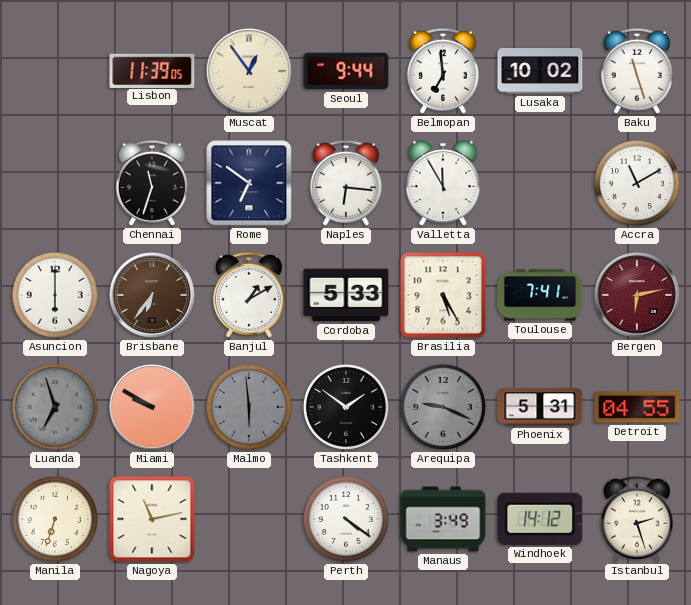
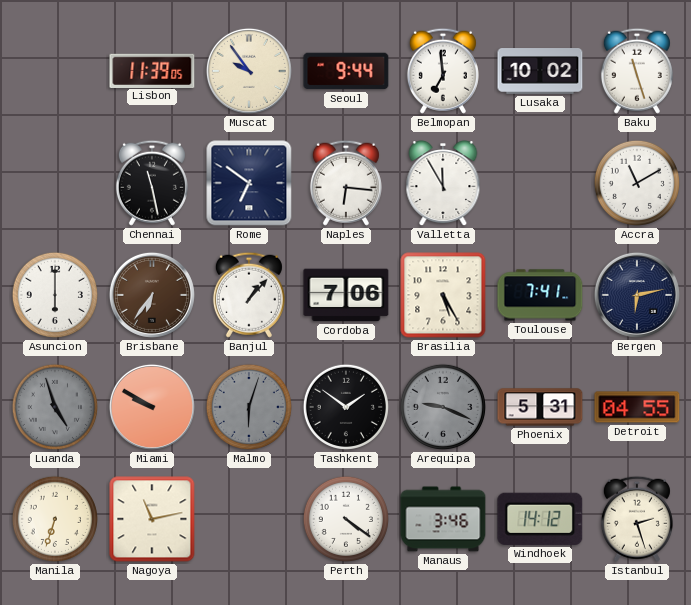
Muscat: 12:54 -> 9:54
Chennai: 11:33 -> 11:28
Banjul: 1:10 -> 1:07
Cordoba: 5:33 -> 7:06
Bergen dial: burgundy -> navy
Luanda: 6:57 -> 4:57
Malmo: 5:59 -> 6:03
Manaus: 3:49 -> 3:46
